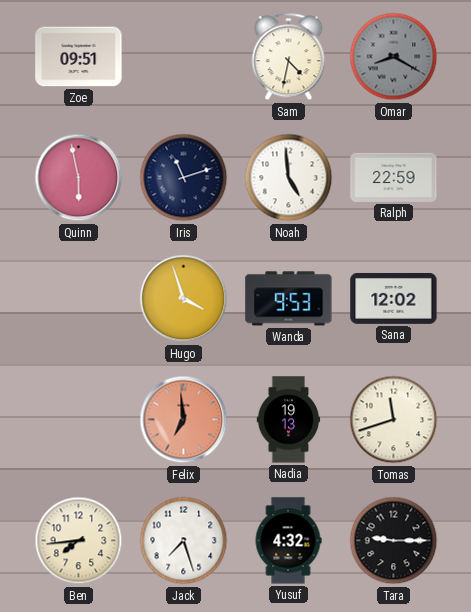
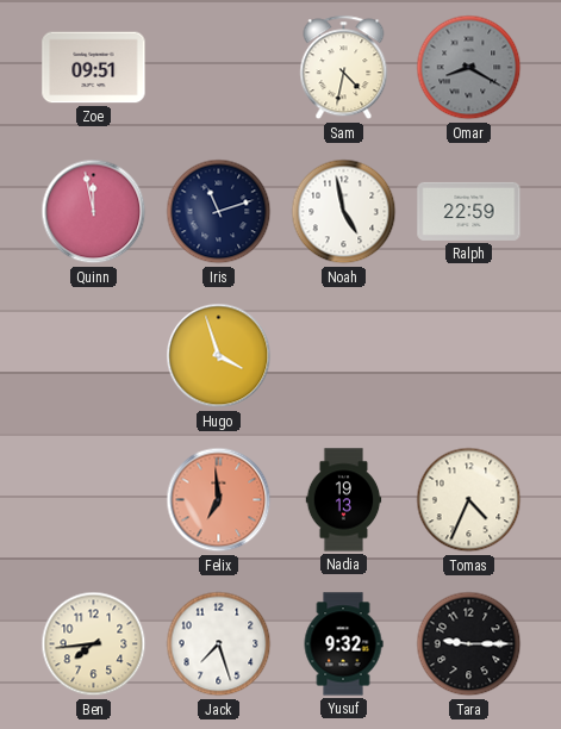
Quinn: 5:58 -> 11:58
Noah: 4:59 -> 4:58
Wanda: 9:53 -> none
Sana: 12:02 -> none
Tomas: 11:42 -> 4:34
Yusuf: 4:32 -> 9:32
